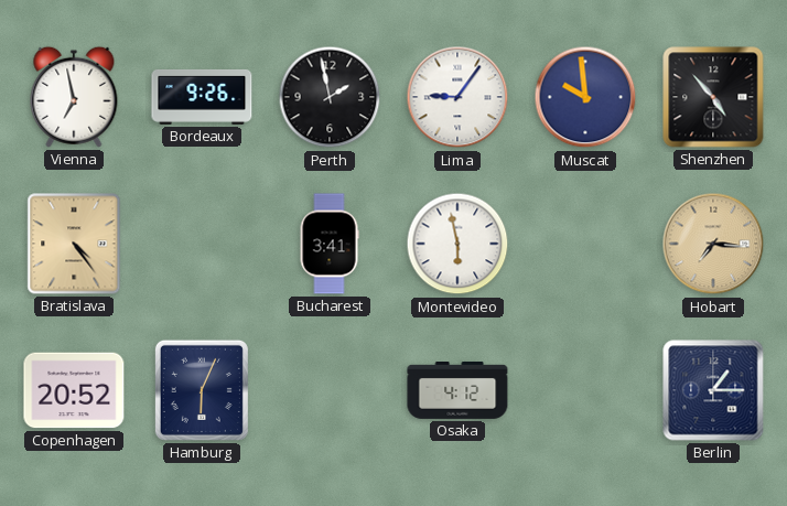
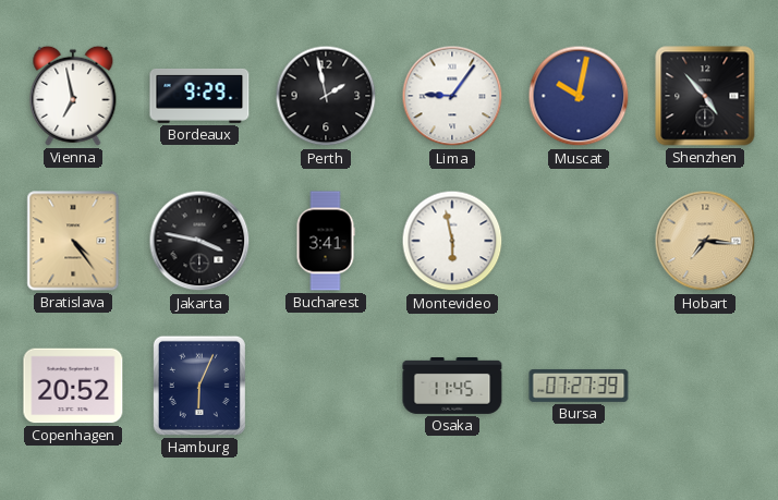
Bordeaux: 9:26 -> 9:29
Muscat: 9:59 -> 10:02
Jakarta: none -> 3:47
Osaka: 4:12 -> 11:45
Bursa: none -> 07:27
Berlin: 1:15 -> none
